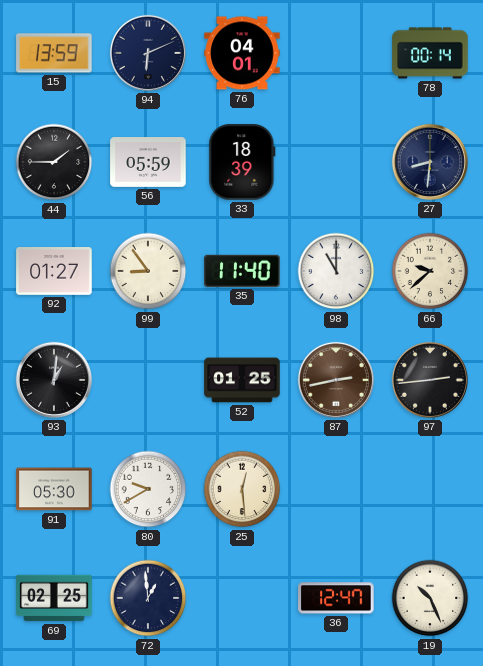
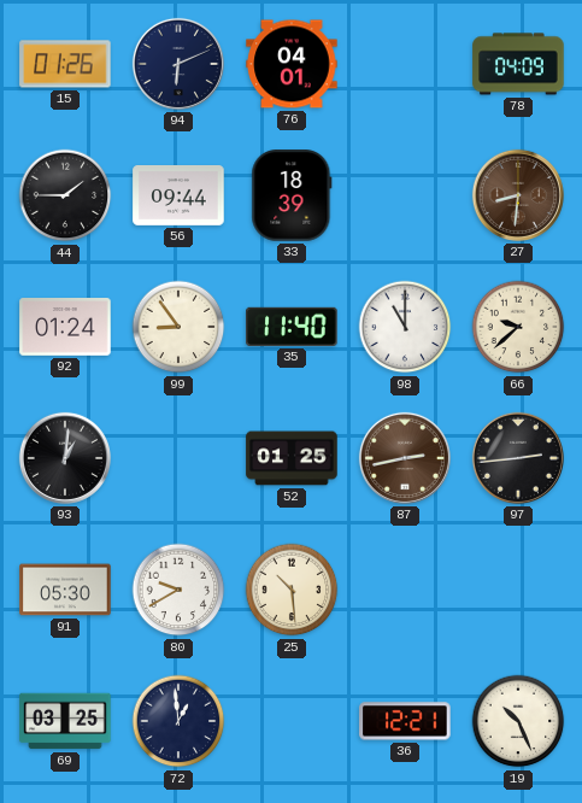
15: 13:59 -> 01:26
78: 00:14 -> 04:09
56: 05:59 -> 09:44
27 dial: navy -> brown
92: 01:27 -> 01:24
25: 12:29 -> 10:29
69: 02:25 -> 03:25
36: 12:47 -> 12:21
